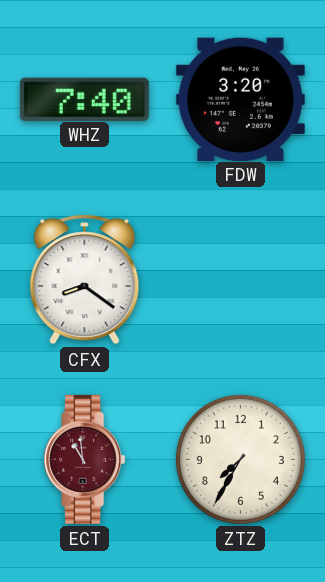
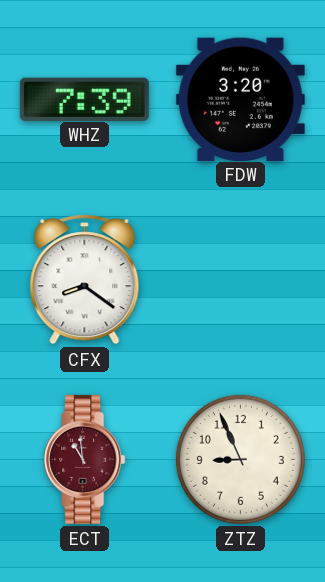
WHZ: 7:40 -> 7:39
ZTZ: 7:35 -> 8:56
